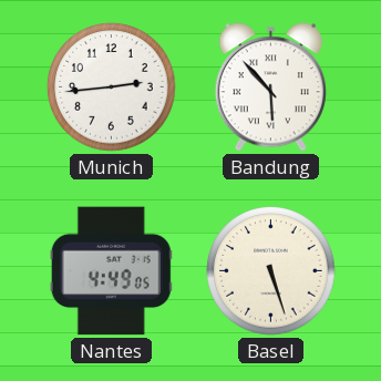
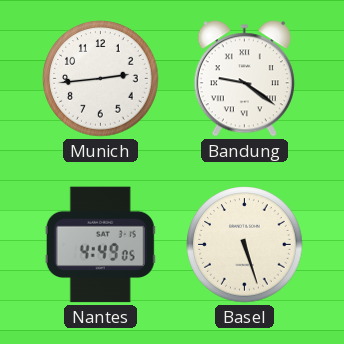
Bandung: 5:53 -> 9:21
